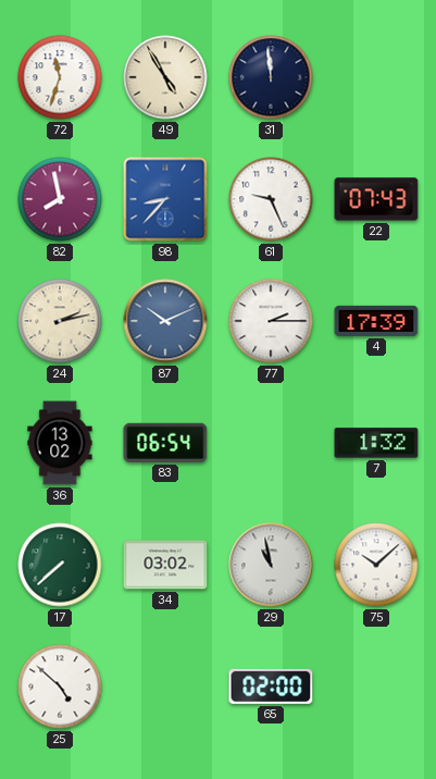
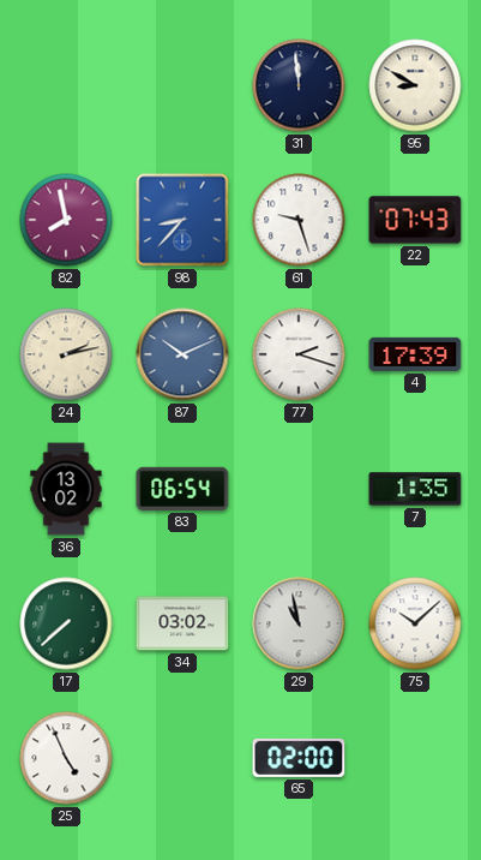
72: 11:33 -> none
49: 4:55 -> none
95: none -> 8:50
61: 9:26 -> 9:27
77: 2:15 -> 2:18
7: 1:32 -> 1:35
25: 4:52 -> 4:56
